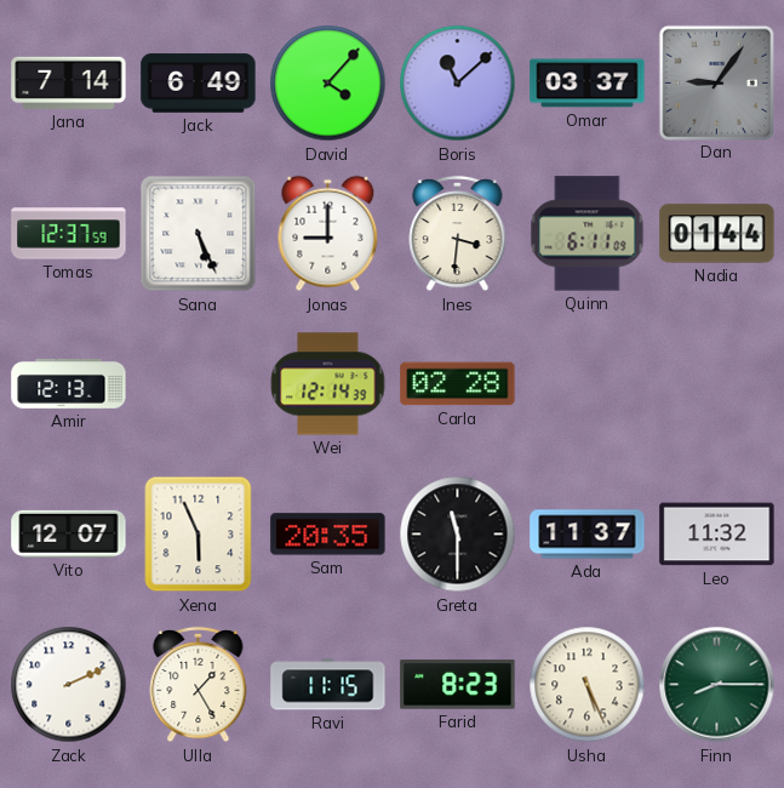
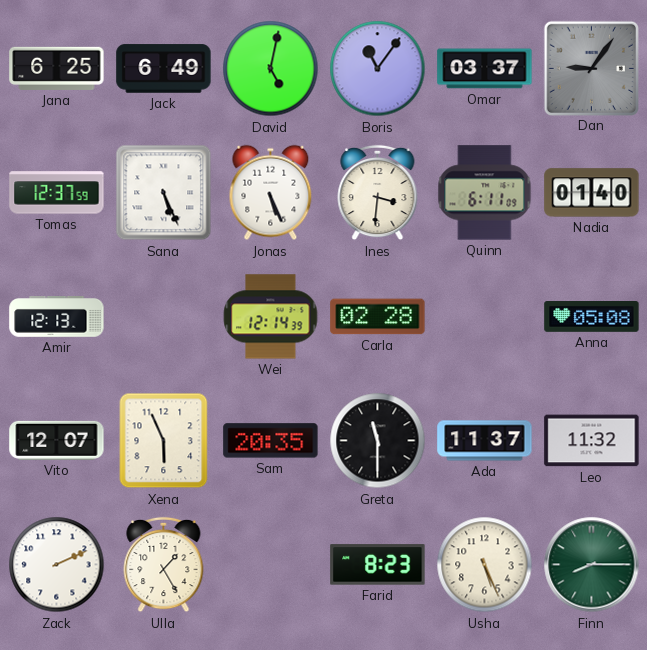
Jana: 7:14 -> 6:25
David: 4:07 -> 5:02
Boris: 11:08 -> 11:06
Jonas: 9:00 -> 5:26
Nadia: 01:44 -> 01:40
Anna: none -> 05:08
Ravi: 11:15 -> none
